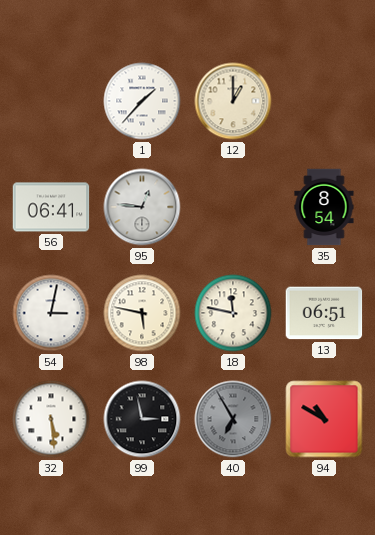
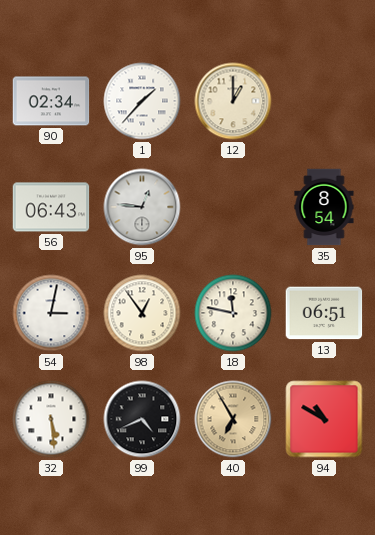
90: none -> 02:34
56: 06:41 -> 06:43
98: 5:47 -> 12:54
99: 2:58 -> 4:41
40 dial: grey -> champagne
